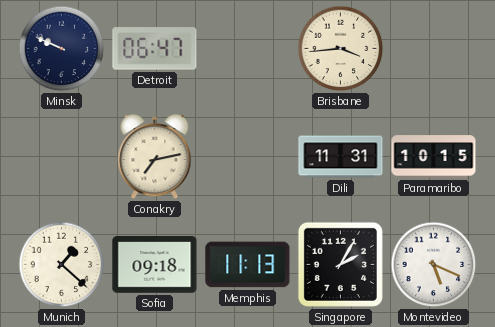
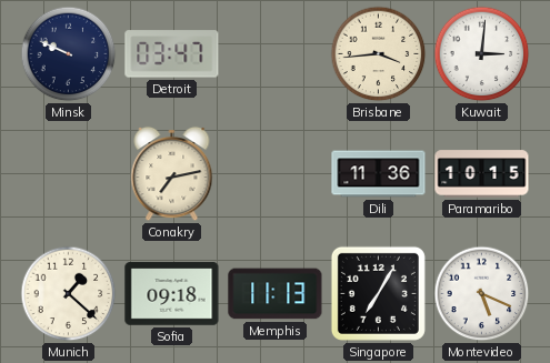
Detroit: 06:47 -> 03:47
Kuwait: none -> 3:01
Dili: 11:31 -> 11:36
Singapore: 2:05 -> 7:05
